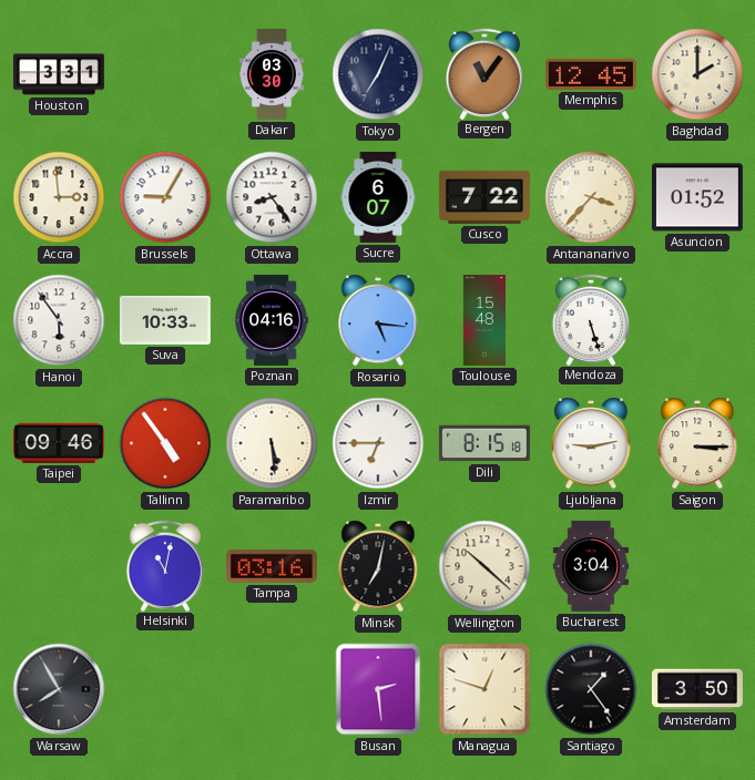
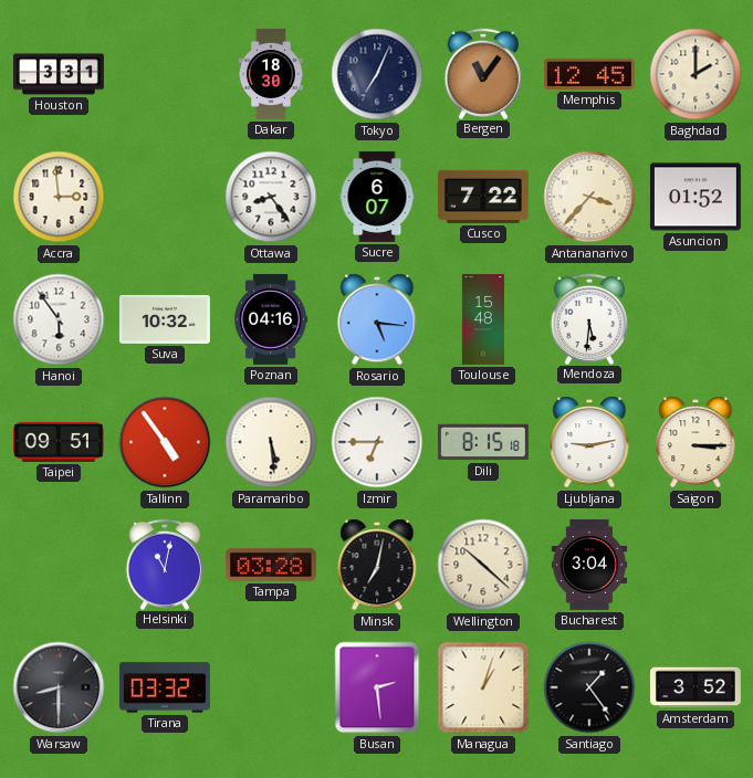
Dakar: 03:30 -> 18:30
Brussels: 9:05 -> none
Suva: 10:33 -> 10:32
Mendoza: 5:27 -> 5:31
Taipei: 09:46 -> 09:51
Tampa: 03:16 -> 03:28
Warsaw: 7:55 -> 8:30
Tirana: none -> 03:32
Managua: 12:48 -> 1:03
Amsterdam: 3:50 -> 3:52
